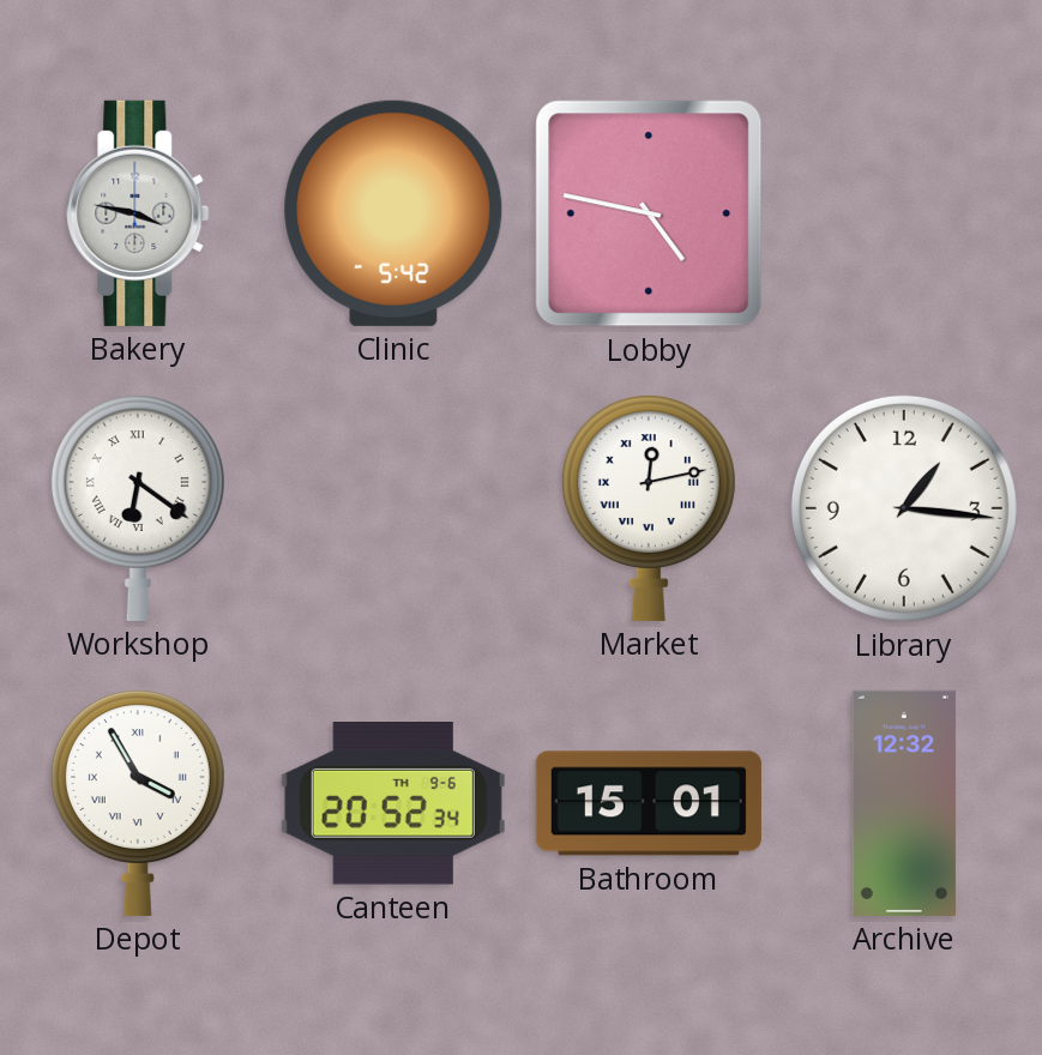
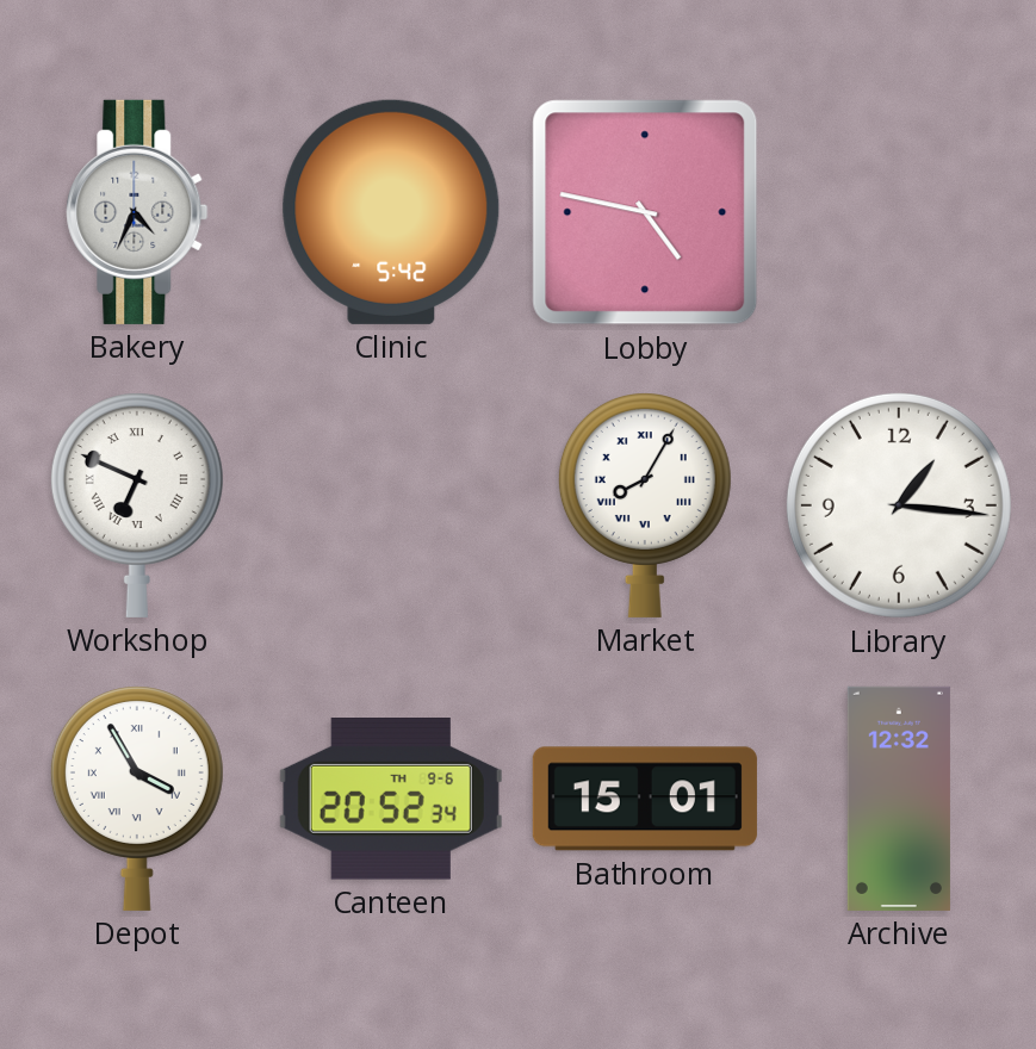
Bakery: 3:47 -> 4:34
Workshop: 6:21 -> 6:49
Market: 12:13 -> 8:05
